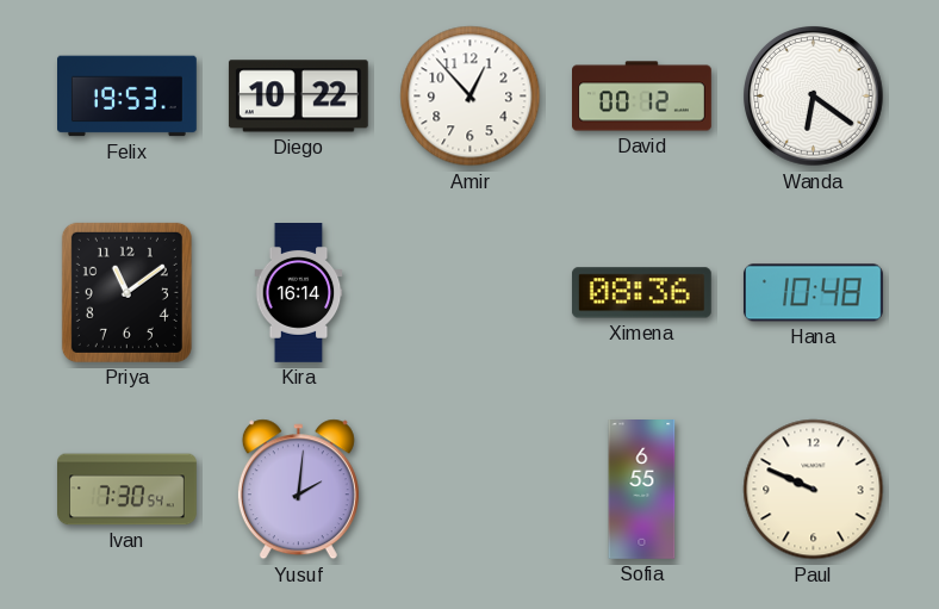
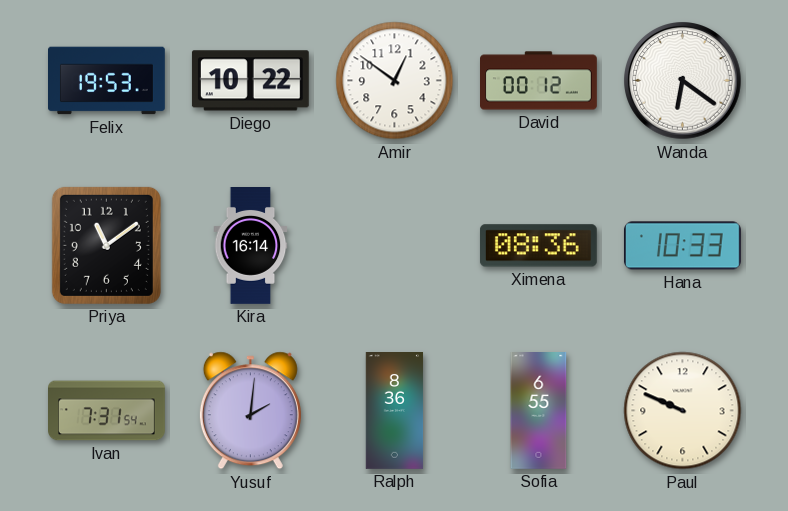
Amir: 12:53 -> 12:51
Hana: 10:48 -> 10:33
Ivan: 7:30 -> 7:31
Ralph: none -> 8:36
